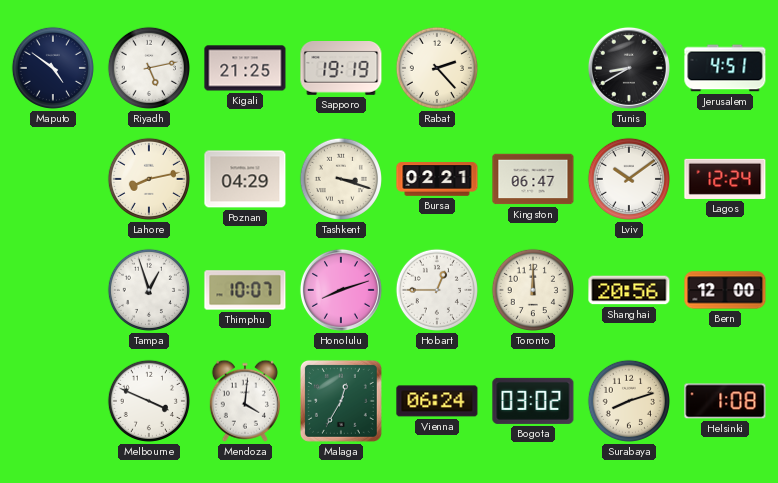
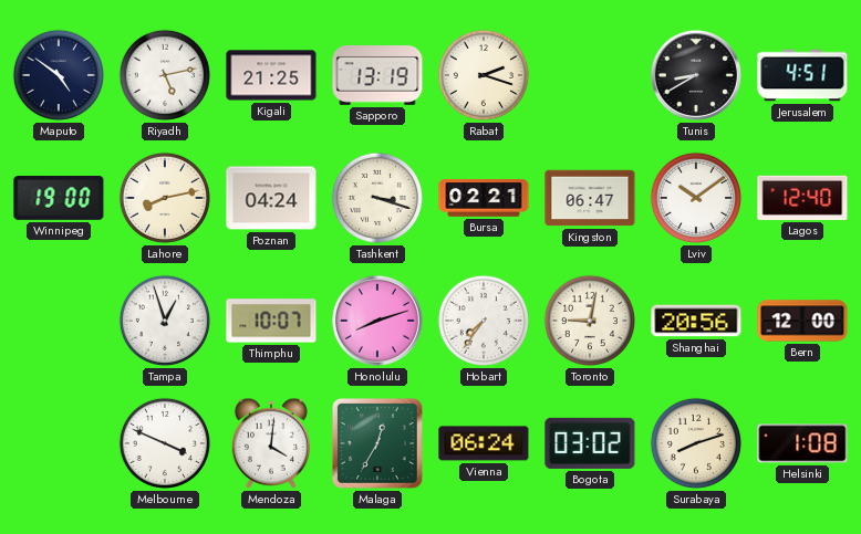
Sapporo: 19:19 -> 13:19
Rabat: 2:23 -> 2:18
Winnipeg: none -> 19:00
Poznan: 04:29 -> 04:24
Lagos: 12:24 -> 12:40
Hobart: 12:45 -> 7:36
Toronto: 12:00 -> 9:02
